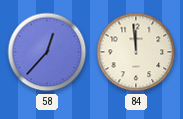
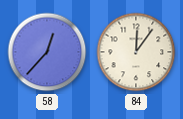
84: 11:59 -> 12:06
